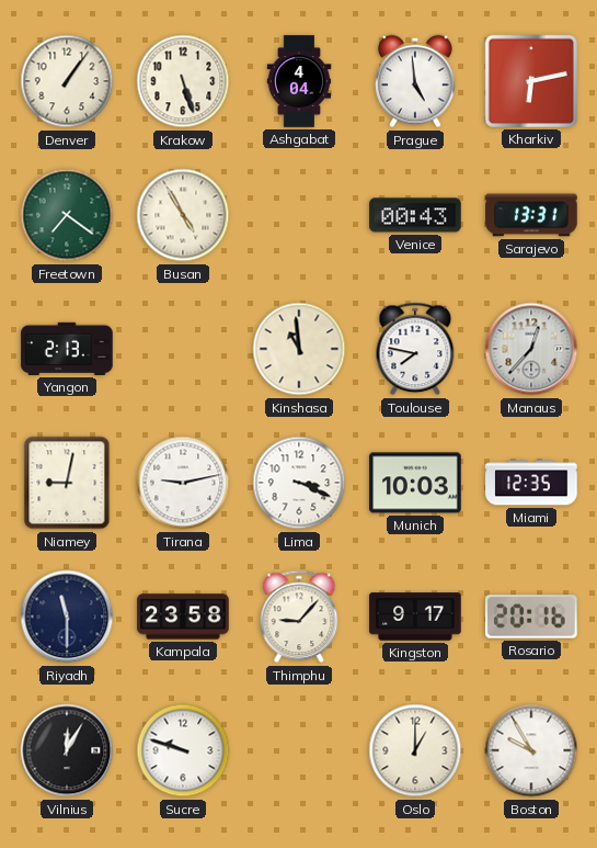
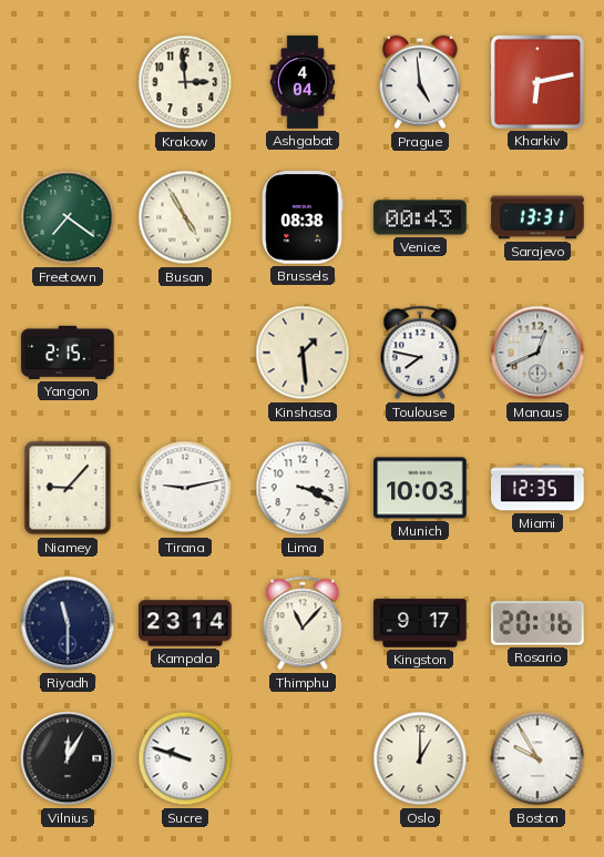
Denver: 1:06 -> none
Krakow: 5:27 -> 2:59
Brussels: none -> 08:38
Yangon: 2:13 -> 2:15
Kinshasa: 10:59 -> 1:29
Manaus: 12:37 -> 12:41
Niamey: 9:02 -> 9:07
Kampala: 23:58 -> 23:14
Thimphu: 9:07 -> 11:07
